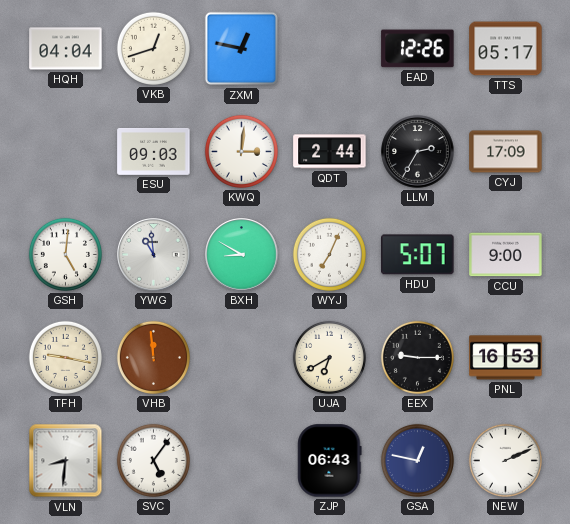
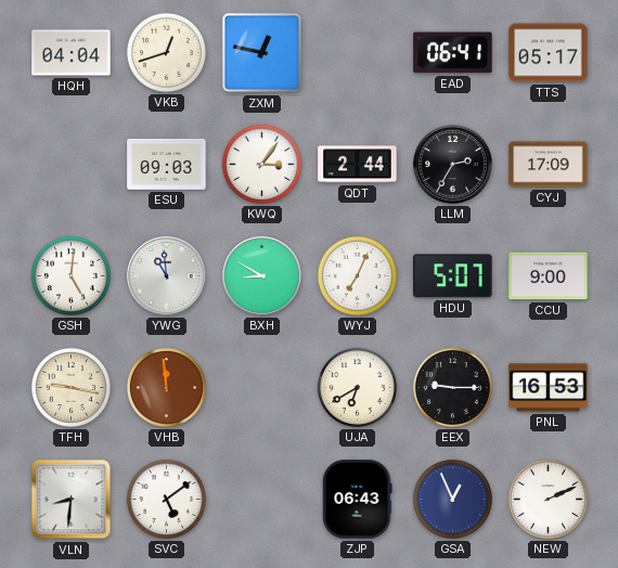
EAD: 12:26 -> 06:41
KWQ: 3:01 -> 3:06
SVC: 5:06 -> 5:09
GSA: 12:47 -> 12:56
